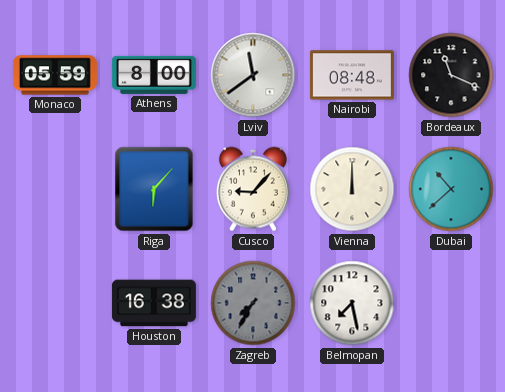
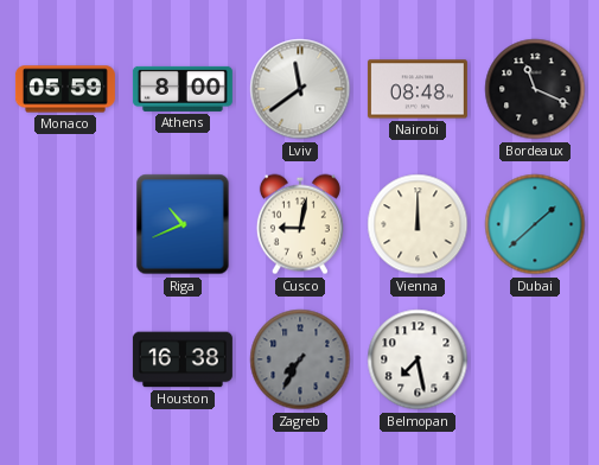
Riga: 6:07 -> 10:41
Cusco: 9:07 -> 9:02
Dubai: 10:38 -> 1:38
